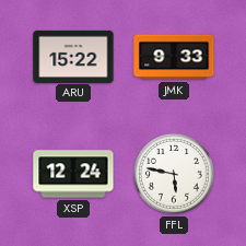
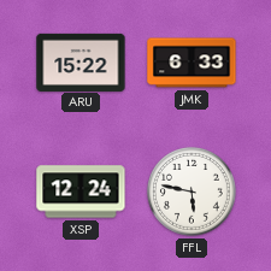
JMK: 9:33 -> 6:33
